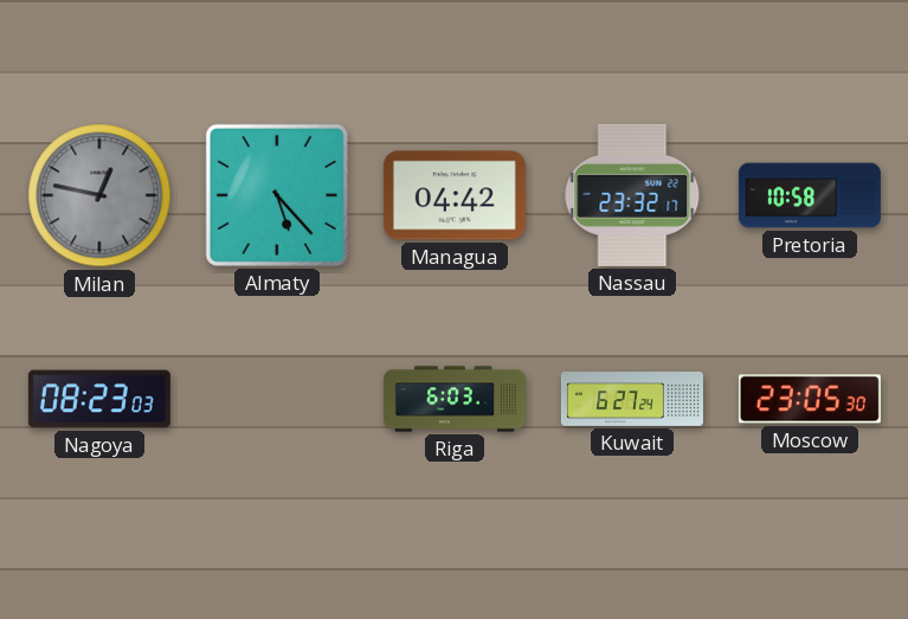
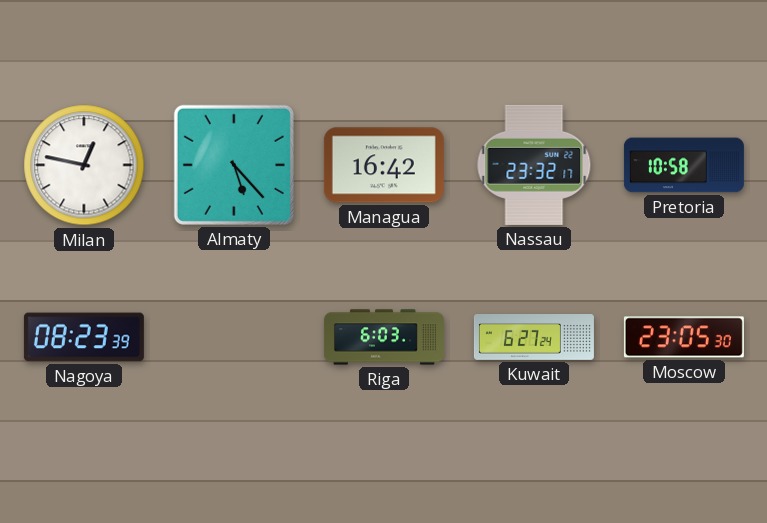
Milan dial: grey -> white
Managua: 04:42 -> 16:42
Nagoya: 08:23:03 -> 08:23:39
